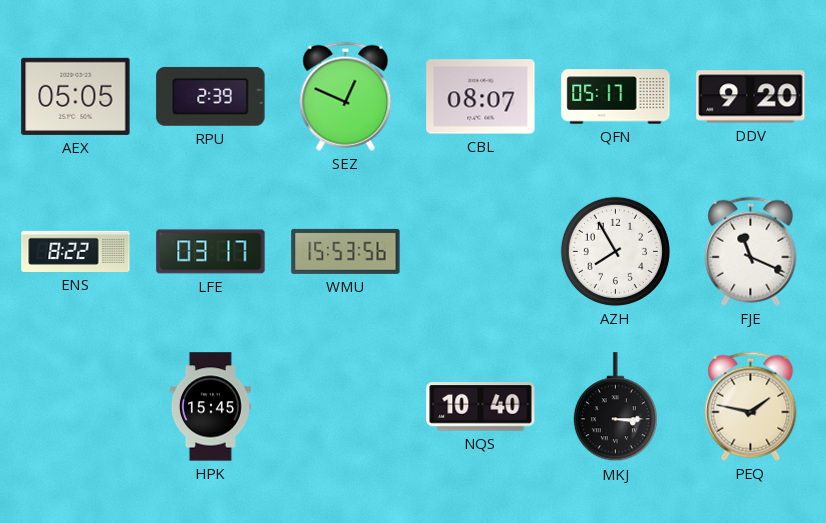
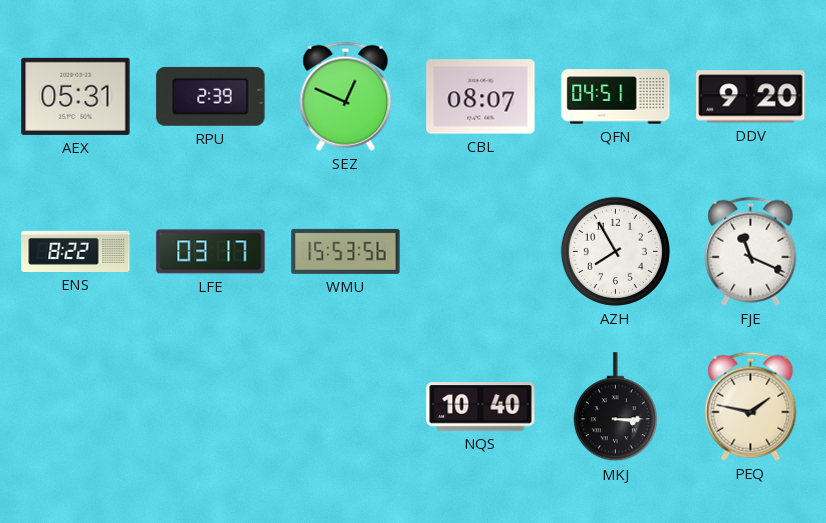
AEX: 05:05 -> 05:31
QFN: 05:17 -> 04:51
HPK: 15:45 -> none
